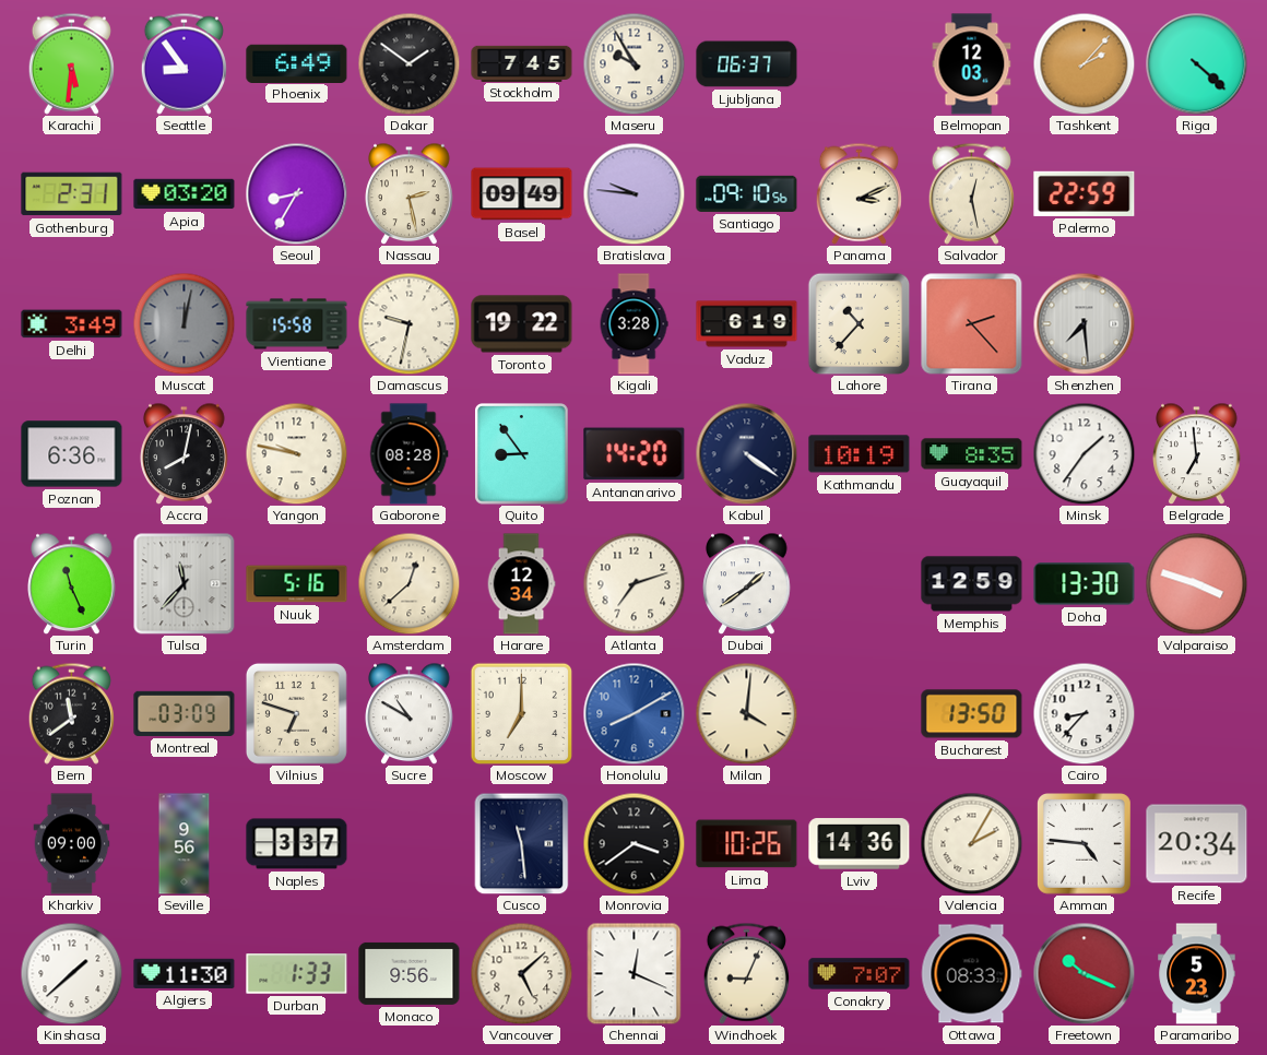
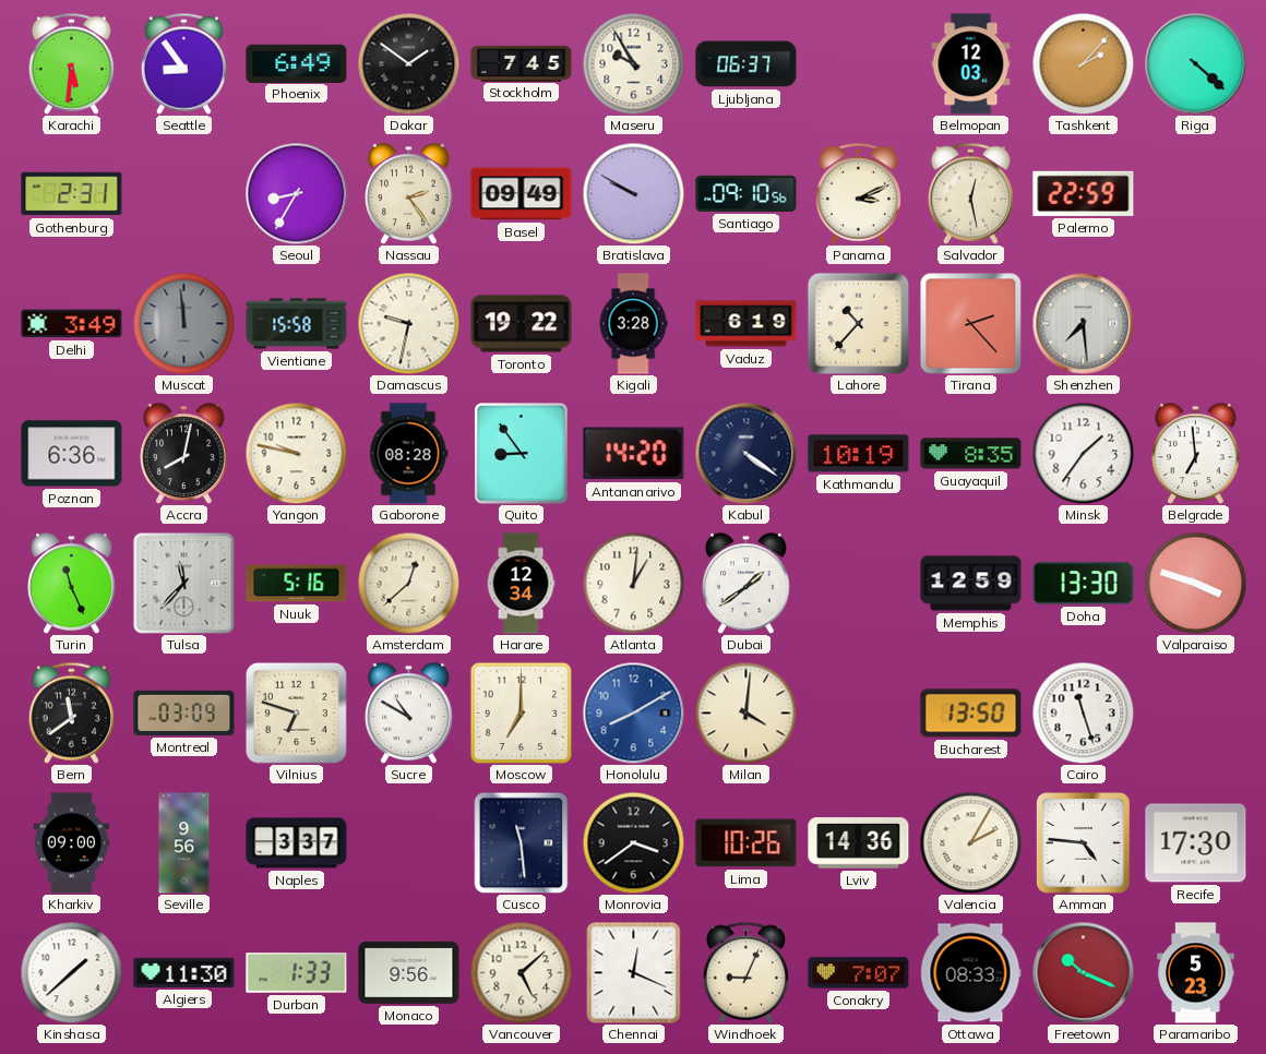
Apia: 03:20 -> none
Nassau: 2:28 -> 2:24
Bratislava: 9:46 -> 9:50
Muscat: 12:02 -> 11:59
Atlanta: 7:12 -> 1:01
Cairo: 8:37 -> 11:27
Recife: 20:34 -> 17:30
